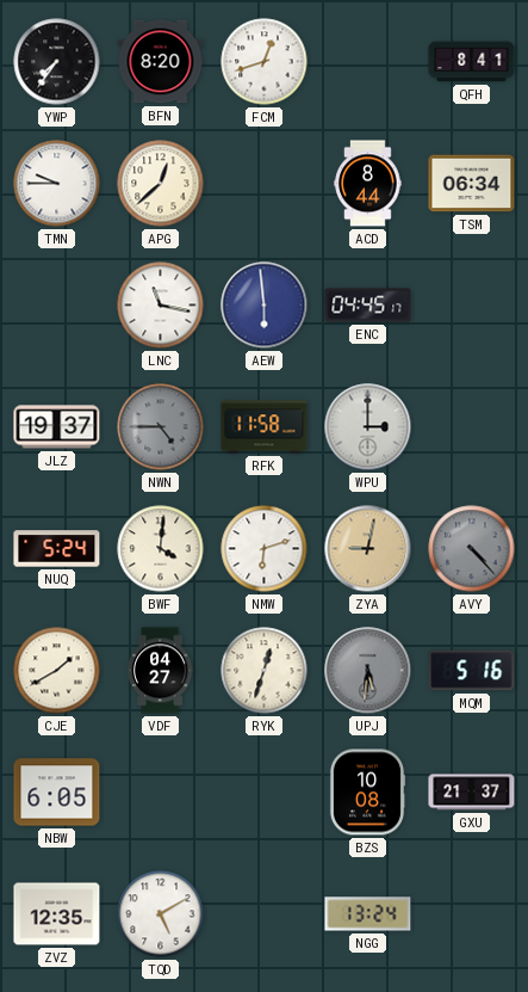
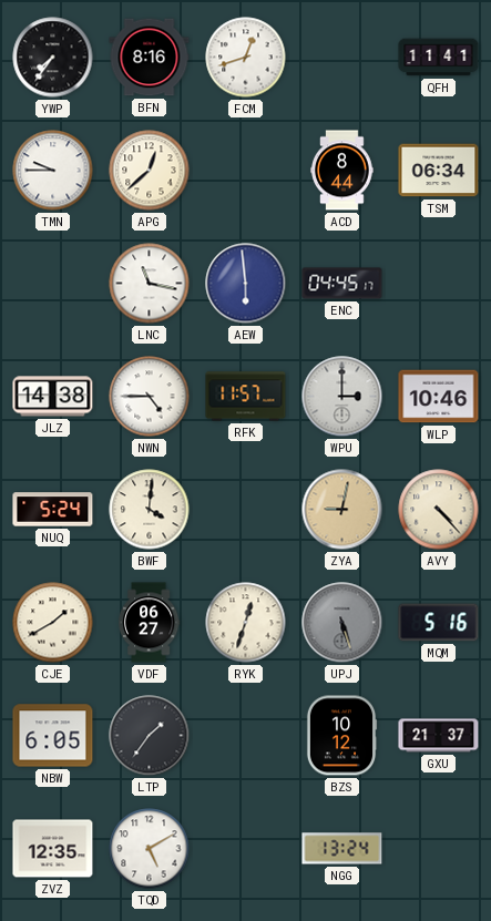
BFN: 8:20 -> 8:16
QFH: 8:41 -> 11:41
JLZ: 19:37 -> 14:38
NWN dial: grey -> white
RFK: 11:58 -> 11:57
WLP: none -> 10:46
NMW: 6:12 -> none
AVY dial: grey -> cream
VDF: 04:27 -> 06:27
UPJ: 5:31 -> 5:27
LTP: none -> 1:36
BZS: 10:08 -> 10:12
